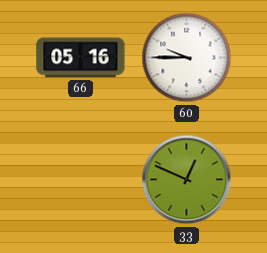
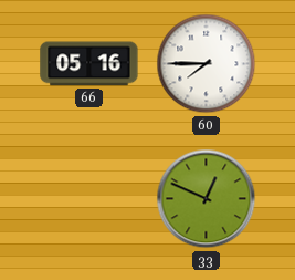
60: 9:45 -> 7:45
